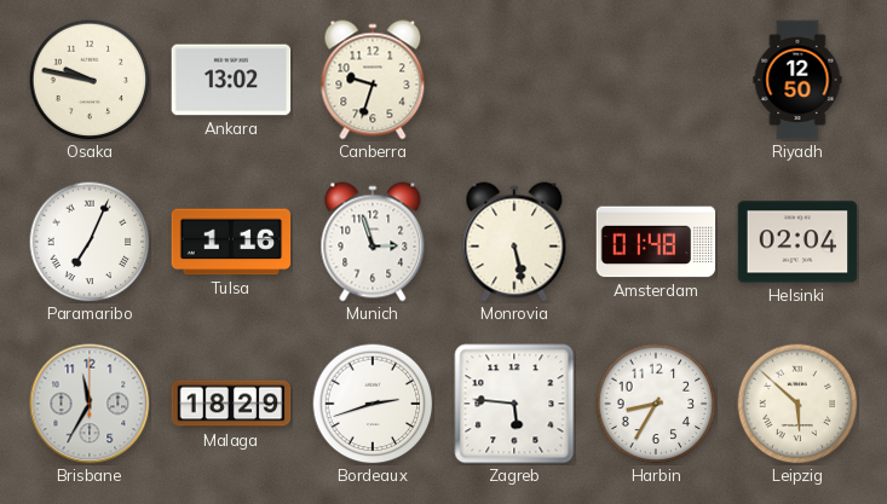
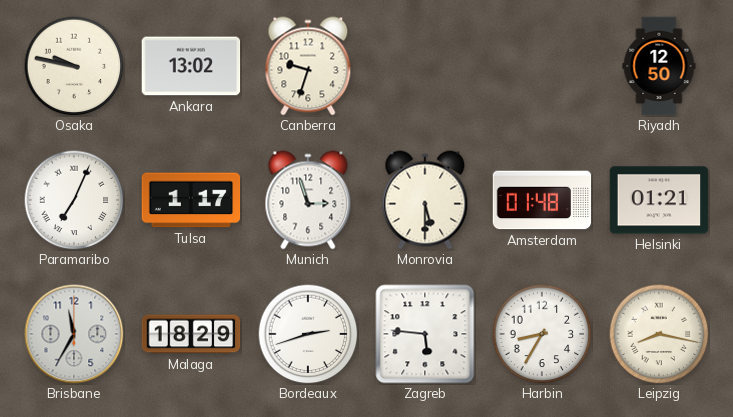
Tulsa: 1:16 -> 1:17
Monrovia: 5:28 -> 5:30
Helsinki: 02:04 -> 01:21
Leipzig: 5:52 -> 8:17
